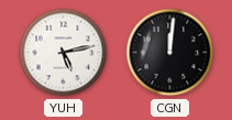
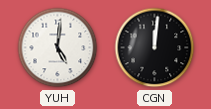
YUH: 5:13 -> 5:01
